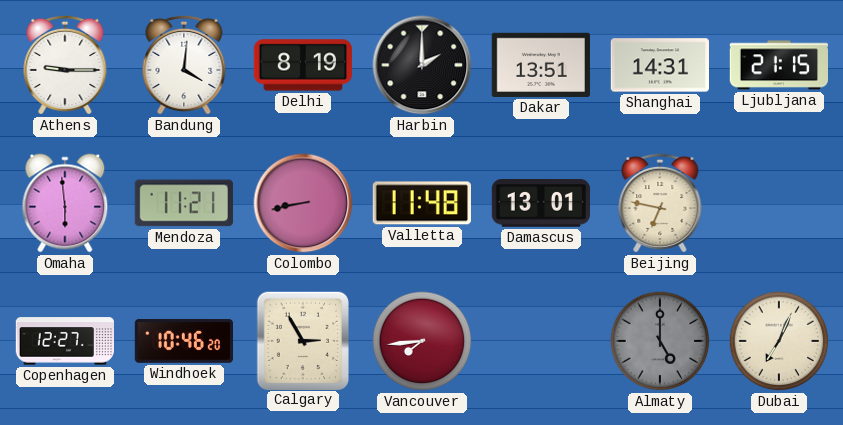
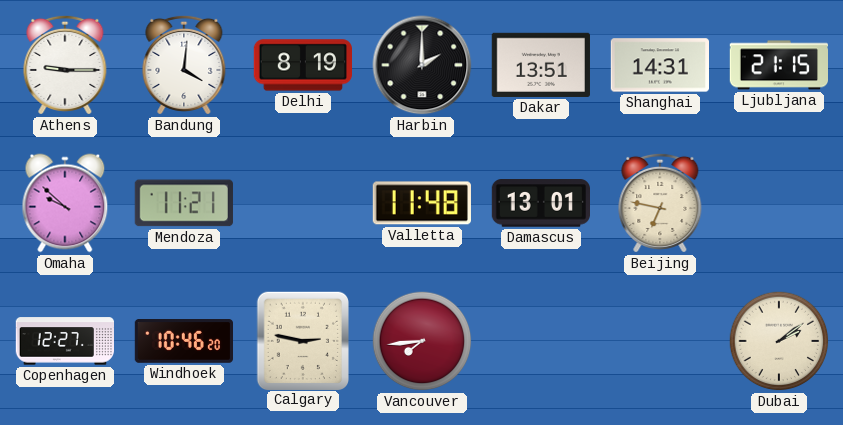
Omaha: 5:59 -> 9:52
Colombo: 8:43 -> none
Calgary: 2:55 -> 2:47
Almaty: 5:00 -> none
Dubai: 7:04 -> 2:09
